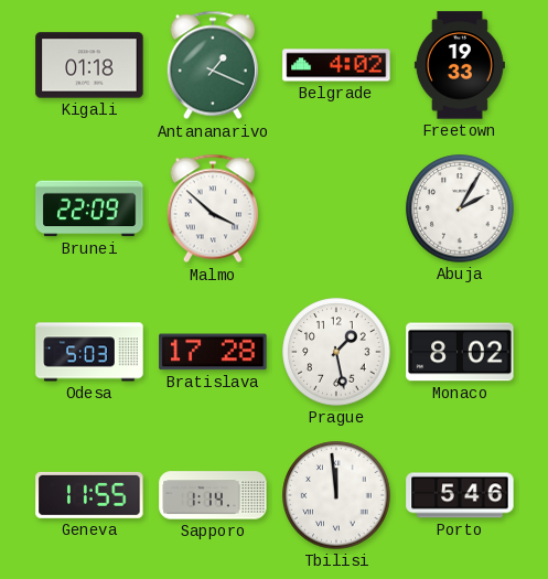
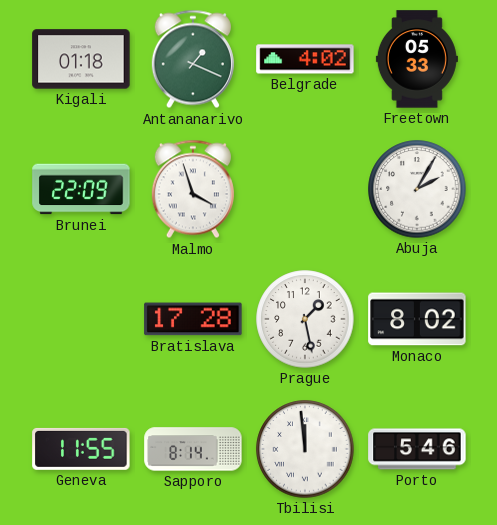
Freetown: 19:33 -> 05:33
Malmo: 3:52 -> 3:57
Odesa: 5:03 -> none
Sapporo: 1:14 -> 8:14
